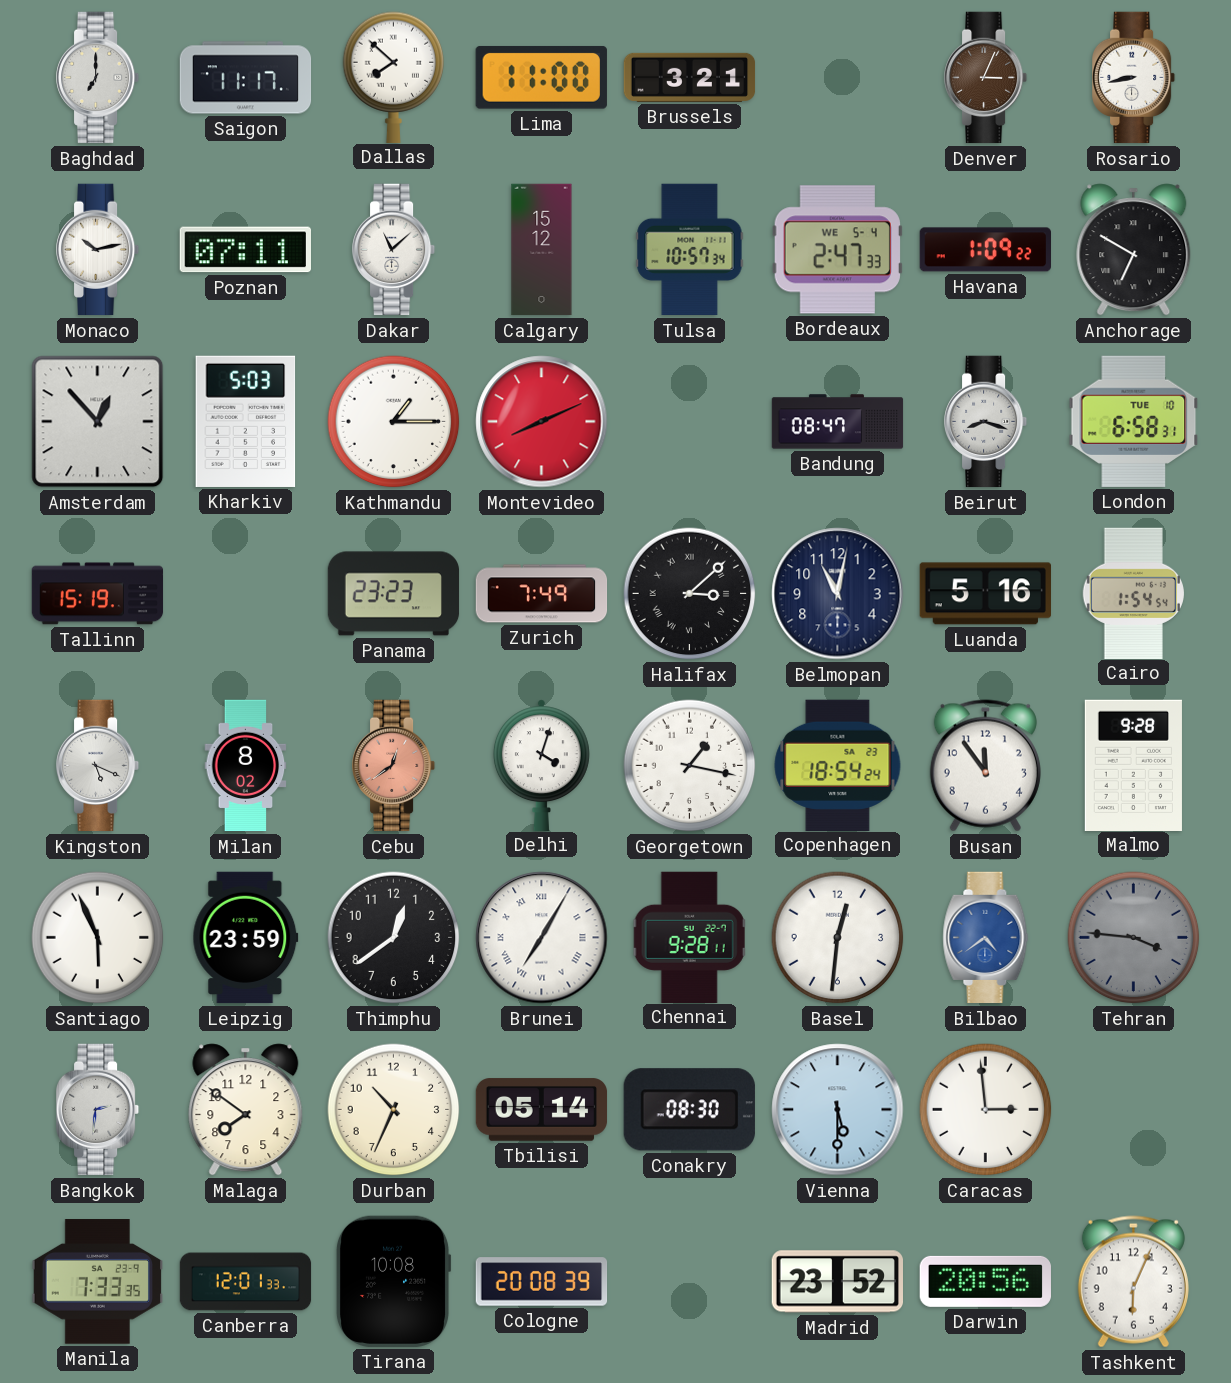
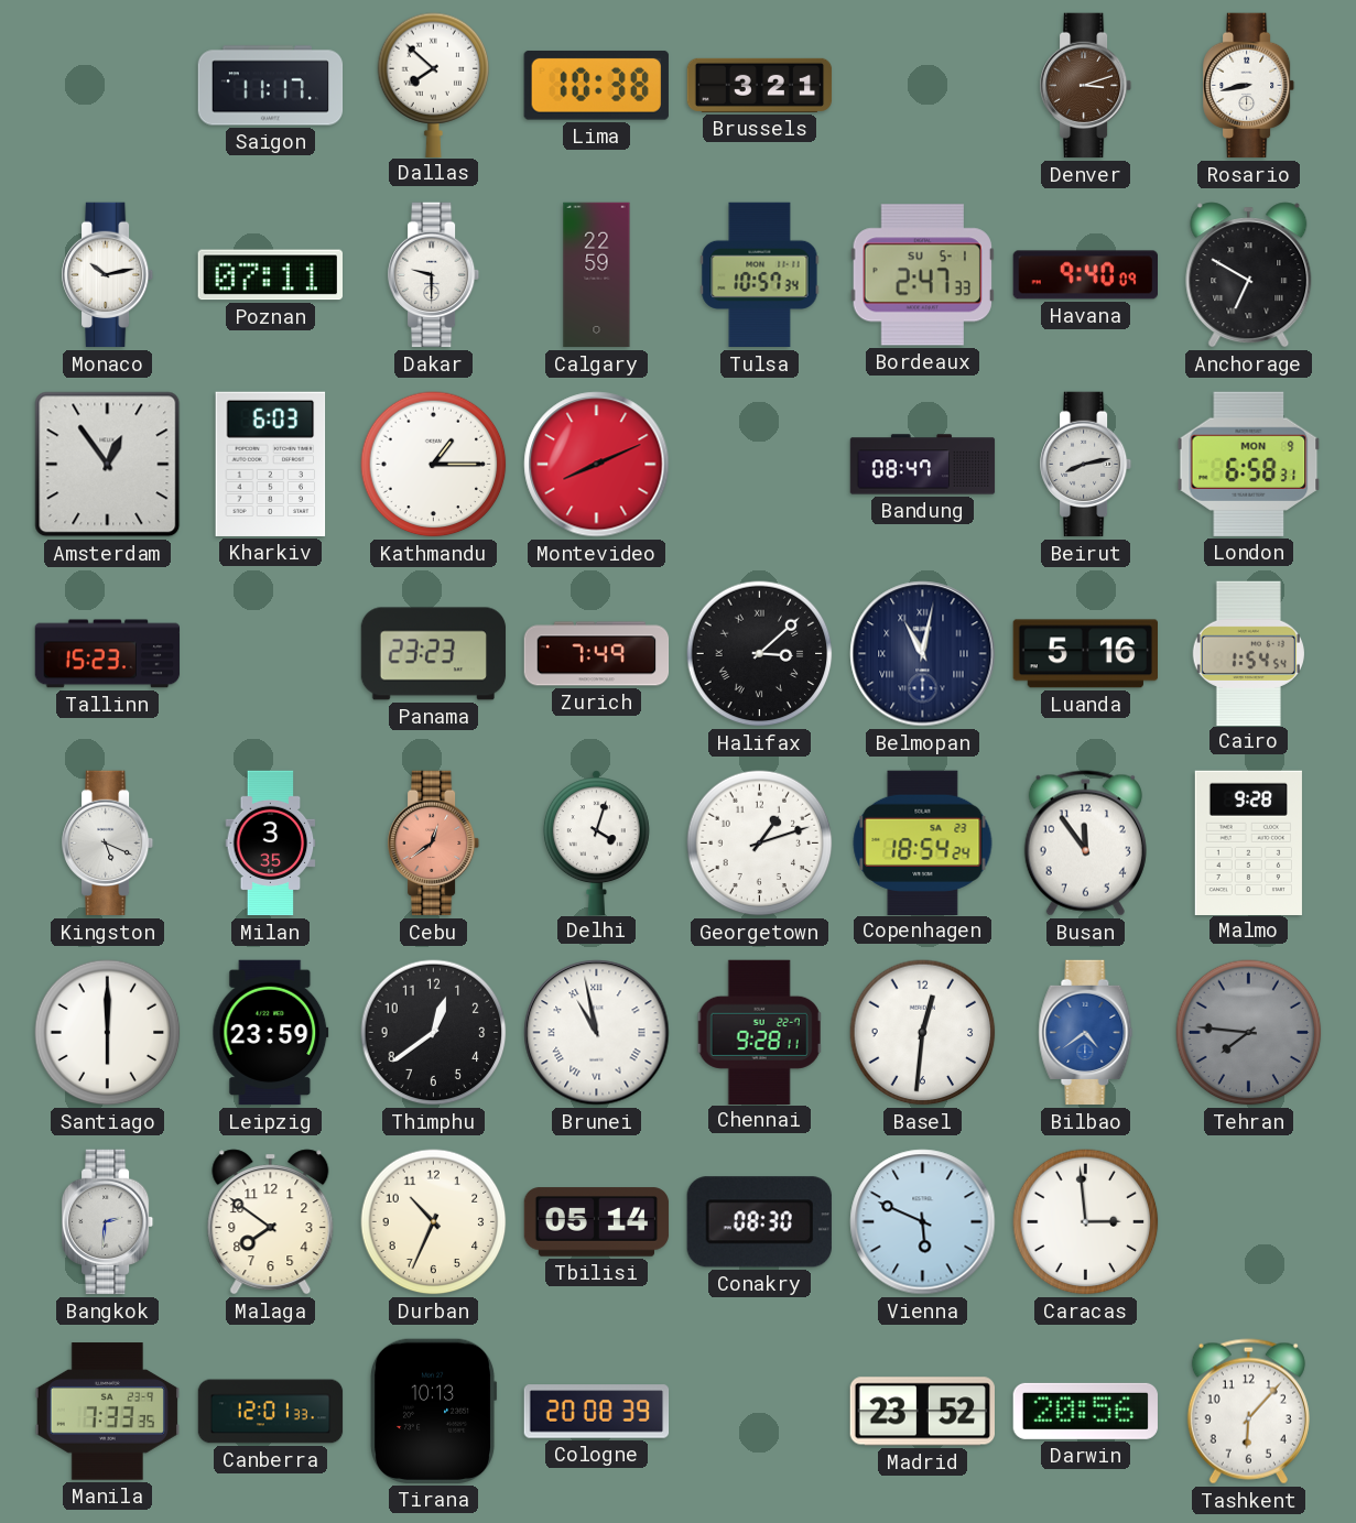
Baghdad: 7:00 -> none
Lima: 11:00 -> 10:38
Denver: 3:04 -> 3:12
Dakar: 11:08 -> 9:30
Calgary: 15:12 -> 22:59
Bordeaux date: WE 5-4 -> SU 5-1
Havana: 1:09 -> 9:40
Amsterdam: 12:53 -> 12:54
Kharkiv: 5:03 -> 6:03
Beirut: 8:18 -> 8:13
London date: TUE 10 -> MON 9
Tallinn: 15:19 -> 15:23
Belmopan numerals: Arabic -> Roman
Milan: 8:02 -> 3:35
Georgetown: 1:17 -> 1:12
Santiago: 5:56 -> 6:00
Brunei: 7:05 -> 10:58
Tehran: 3:46 -> 7:46
Vienna: 5:30 -> 5:49
Tirana: 10:08 -> 10:13
Tashkent: 6:04 -> 6:07
